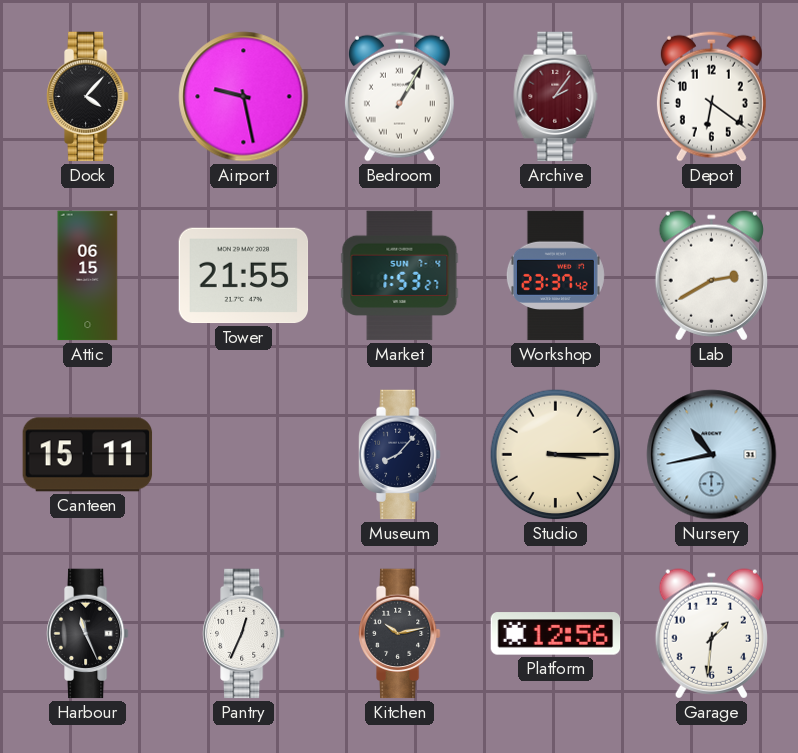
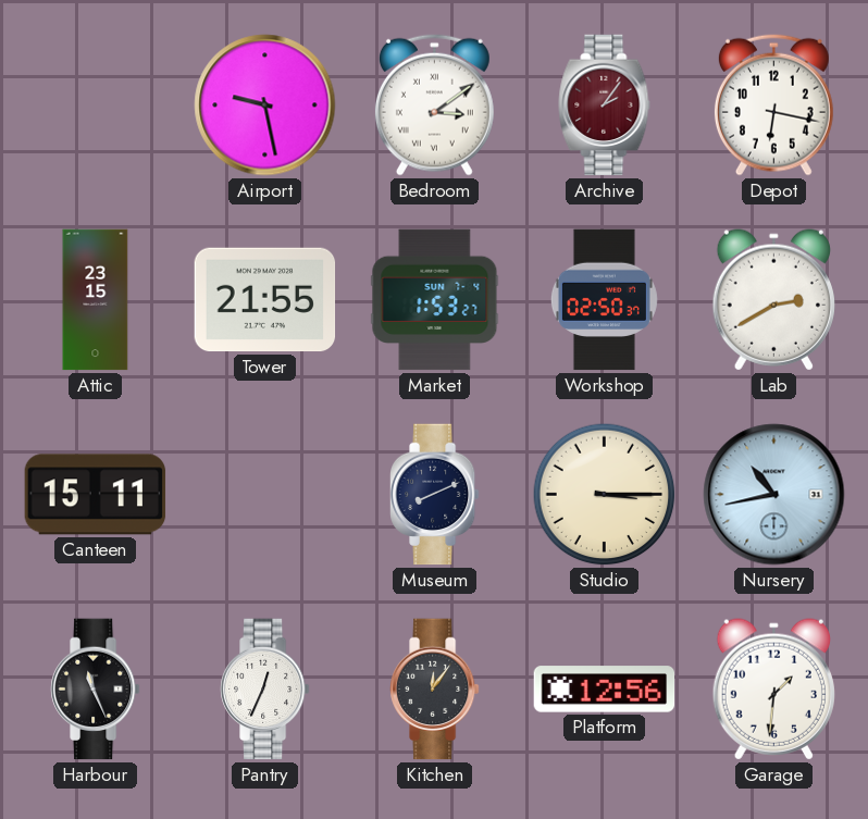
Dock: 4:07 -> none
Bedroom: 1:05 -> 3:09
Depot: 6:21 -> 6:17
Attic: 06:15 -> 23:15
Workshop: 23:37 -> 02:50
Museum: 8:07 -> 8:11
Kitchen: 10:13 -> 12:06
